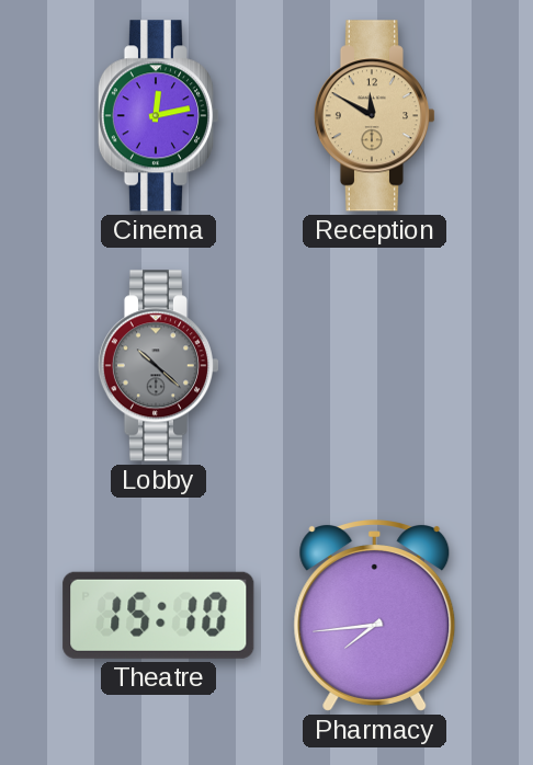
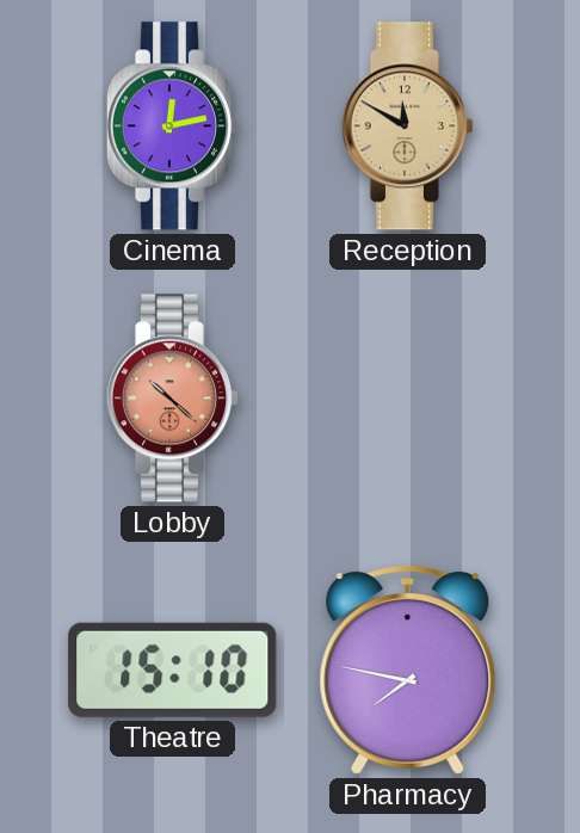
Lobby dial: grey -> salmon
Pharmacy: 7:44 -> 7:47
